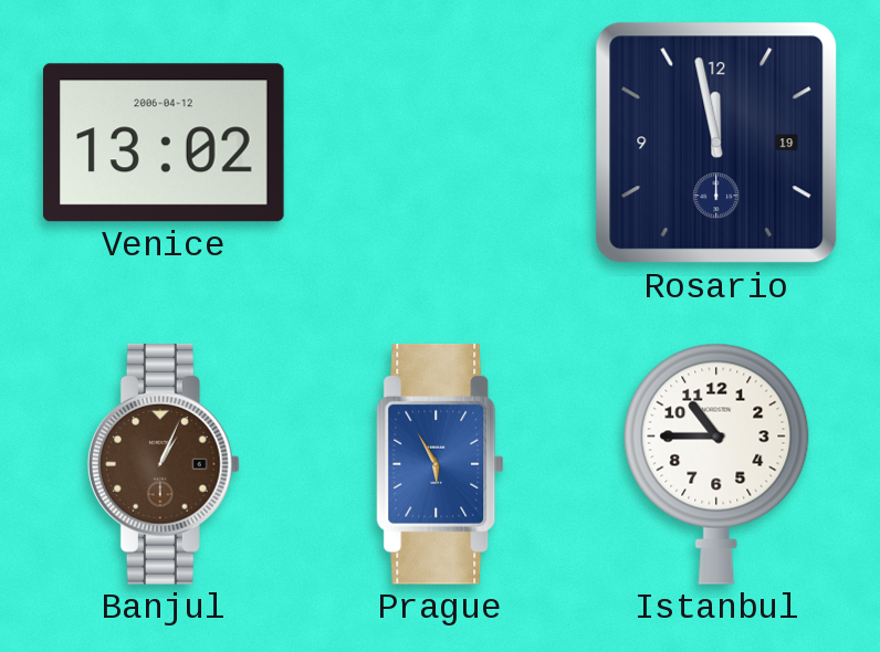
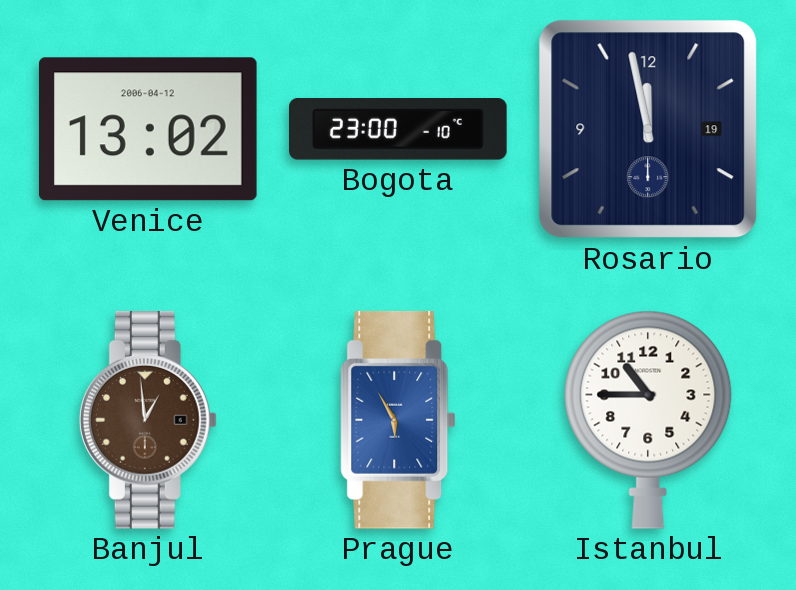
Bogota: none -> 23:00
Banjul: 1:04 -> 12:59
